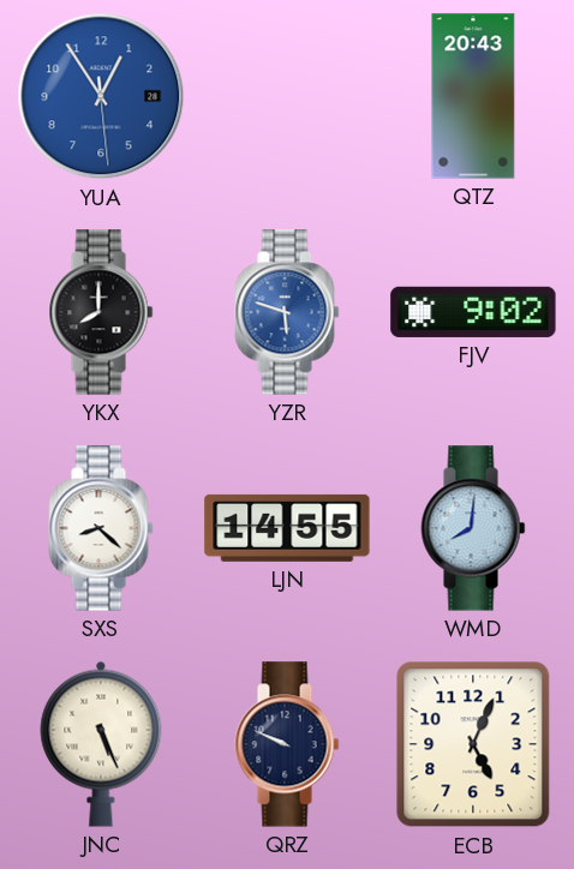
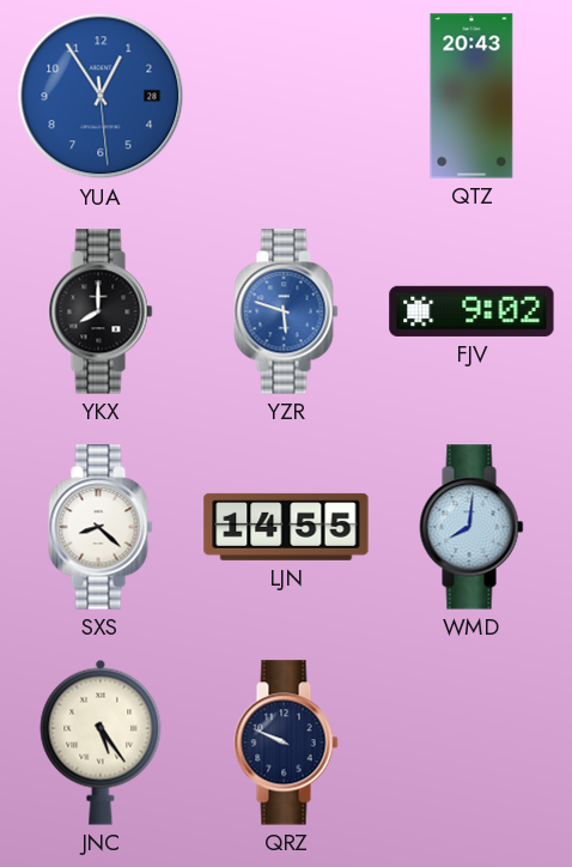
JNC: 5:26 -> 5:24
ECB: 5:04 -> none
